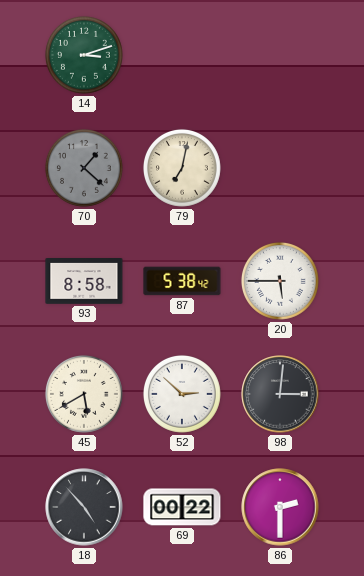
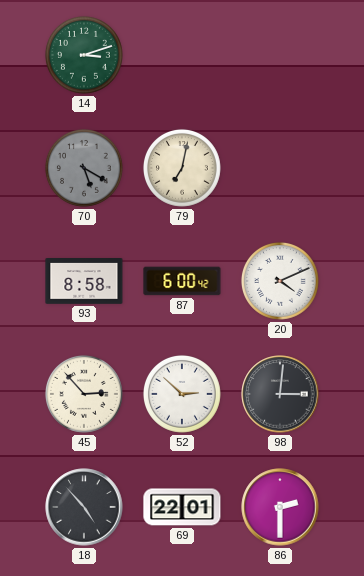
70: 1:22 -> 5:20
87: 5:38 -> 6:00
20: 5:45 -> 4:11
45: 5:40 -> 2:53
69: 00:22 -> 22:01
